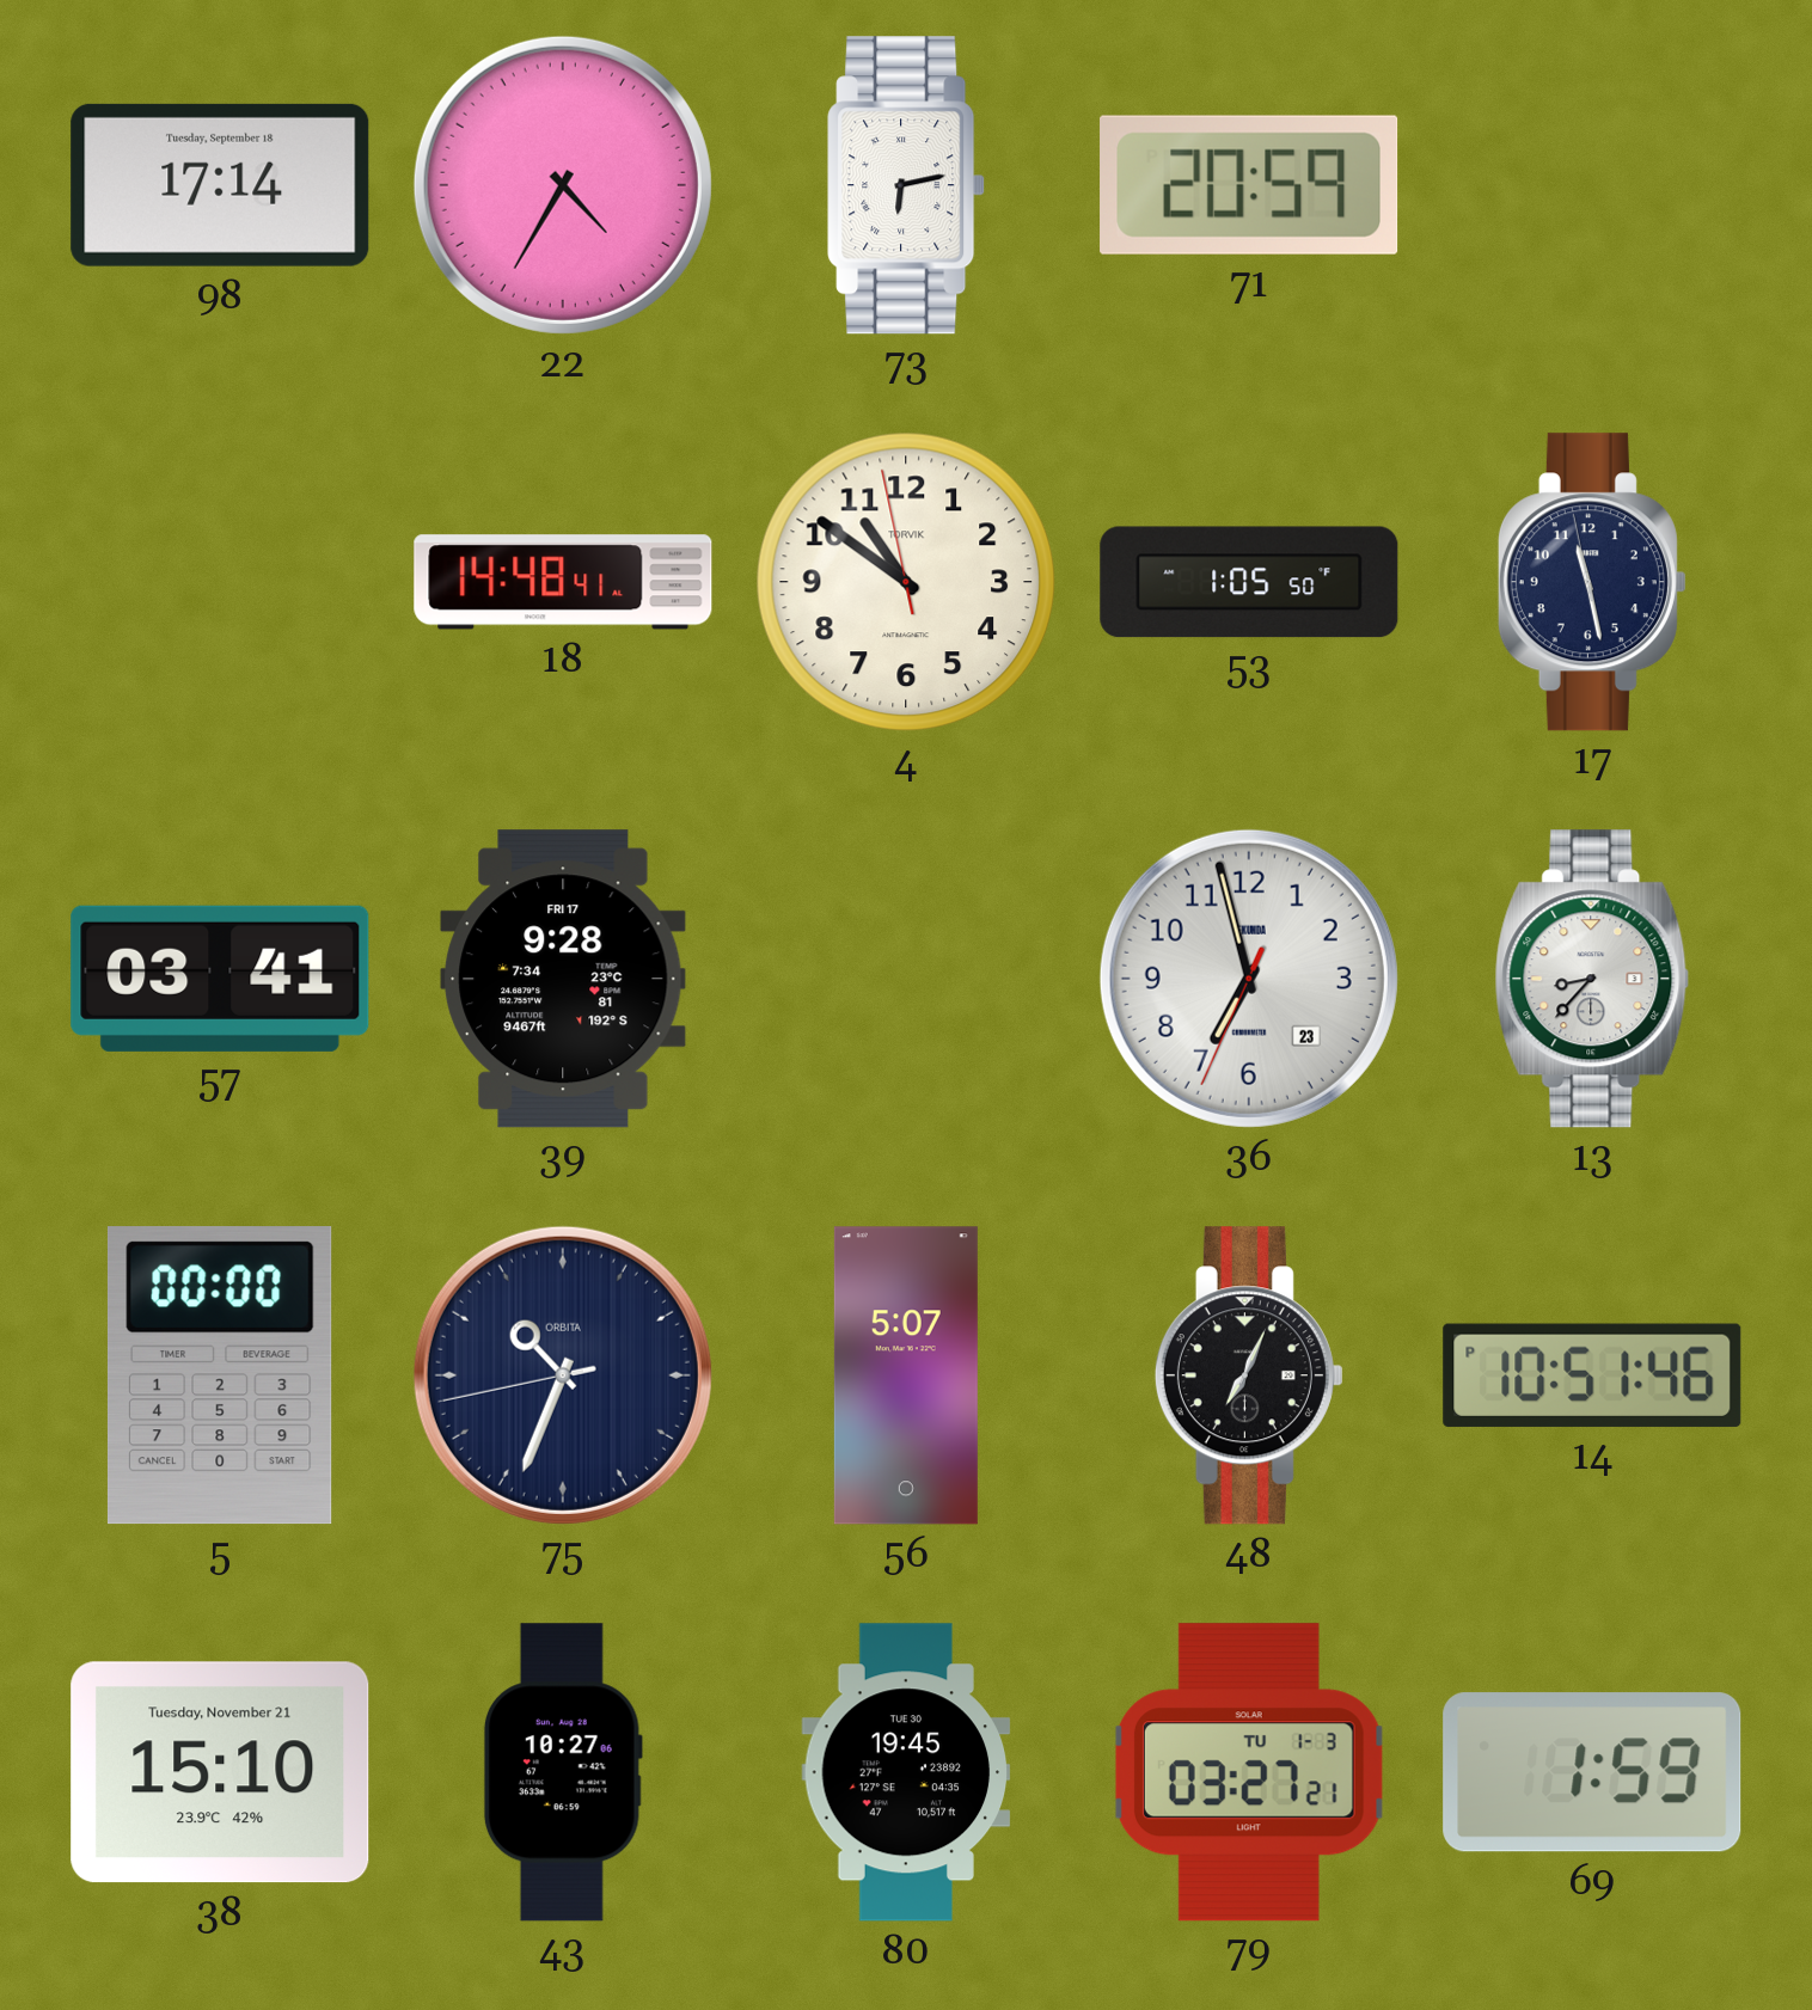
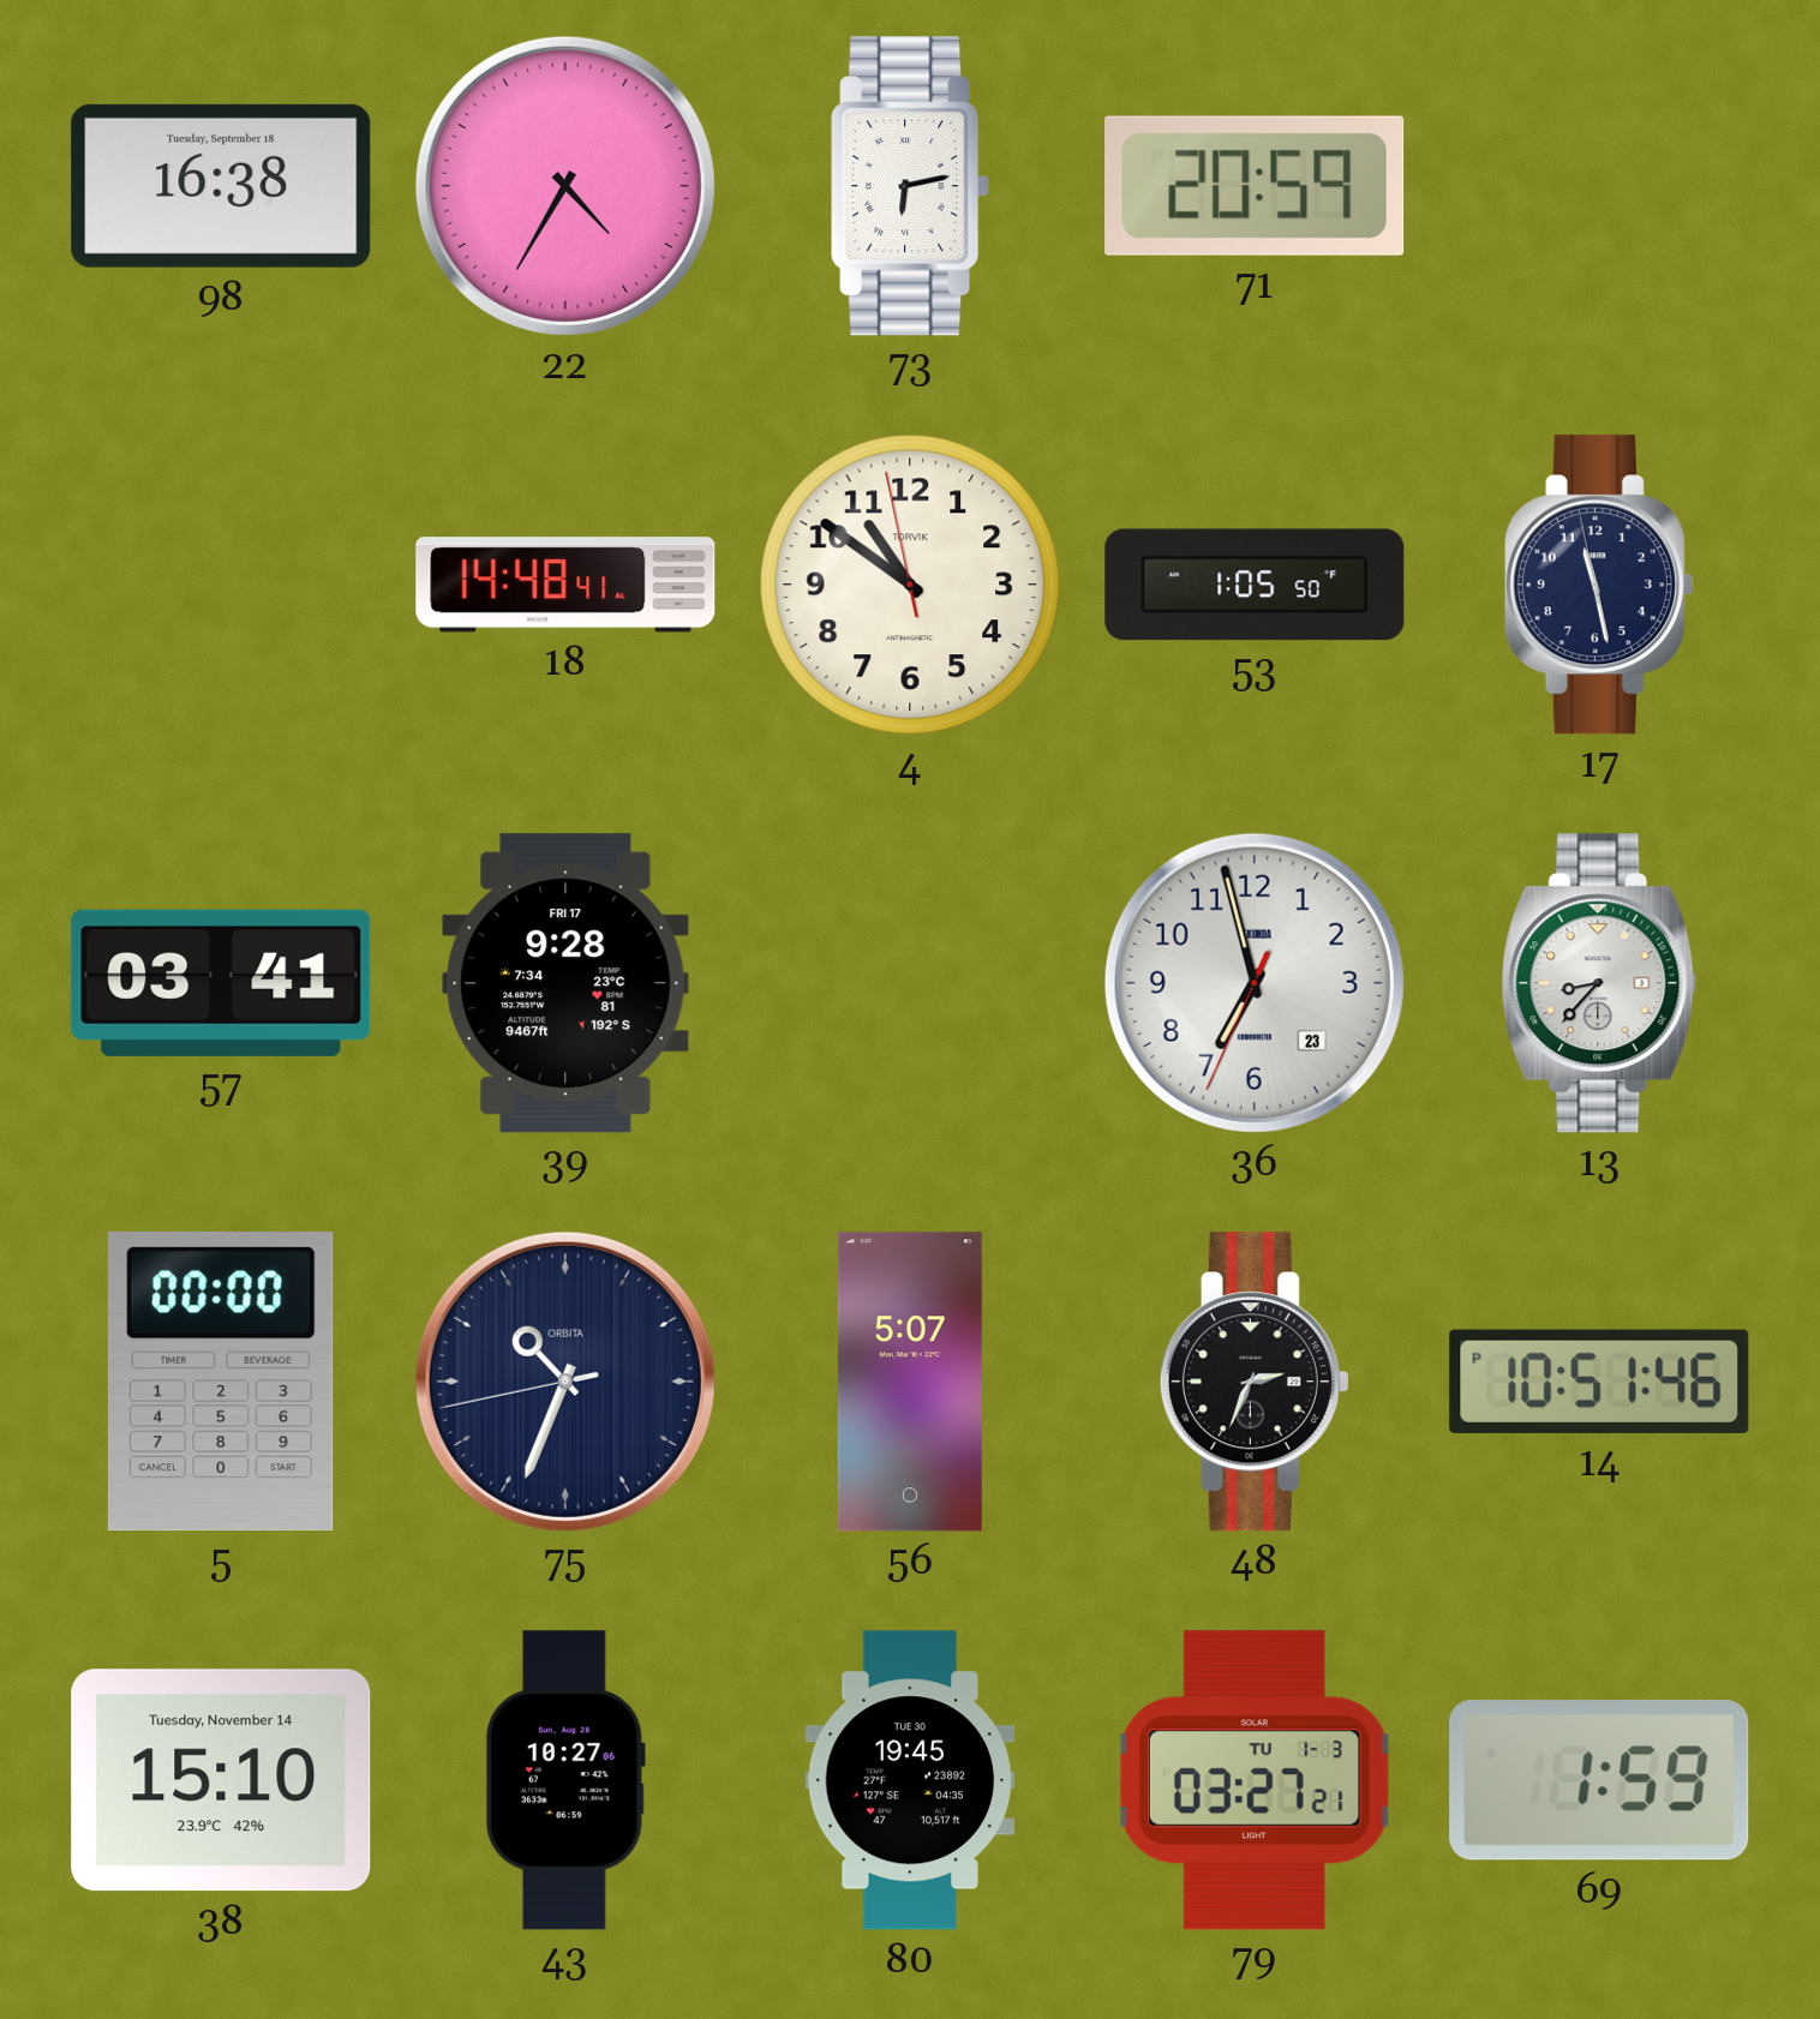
98: 17:14 -> 16:38
48: 7:04 -> 2:34
38 date: Tuesday, November 21 -> Tuesday, November 14
